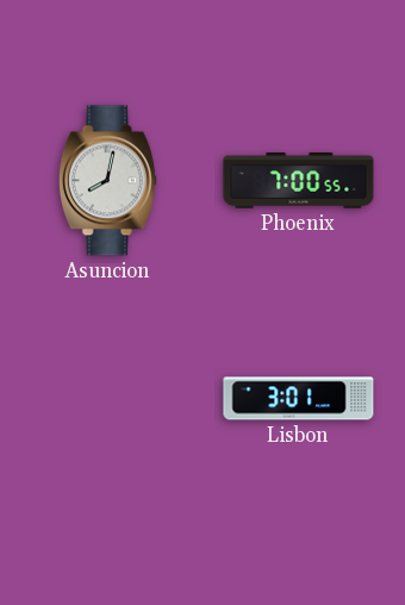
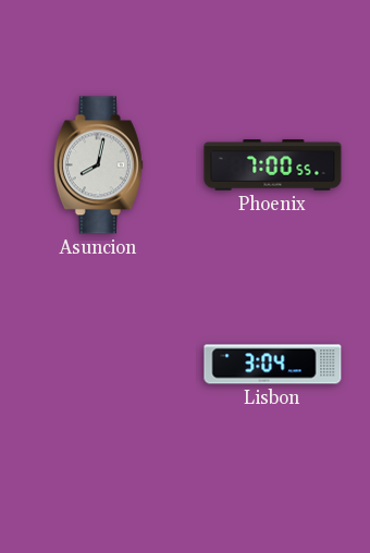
Lisbon: 3:01 -> 3:04
